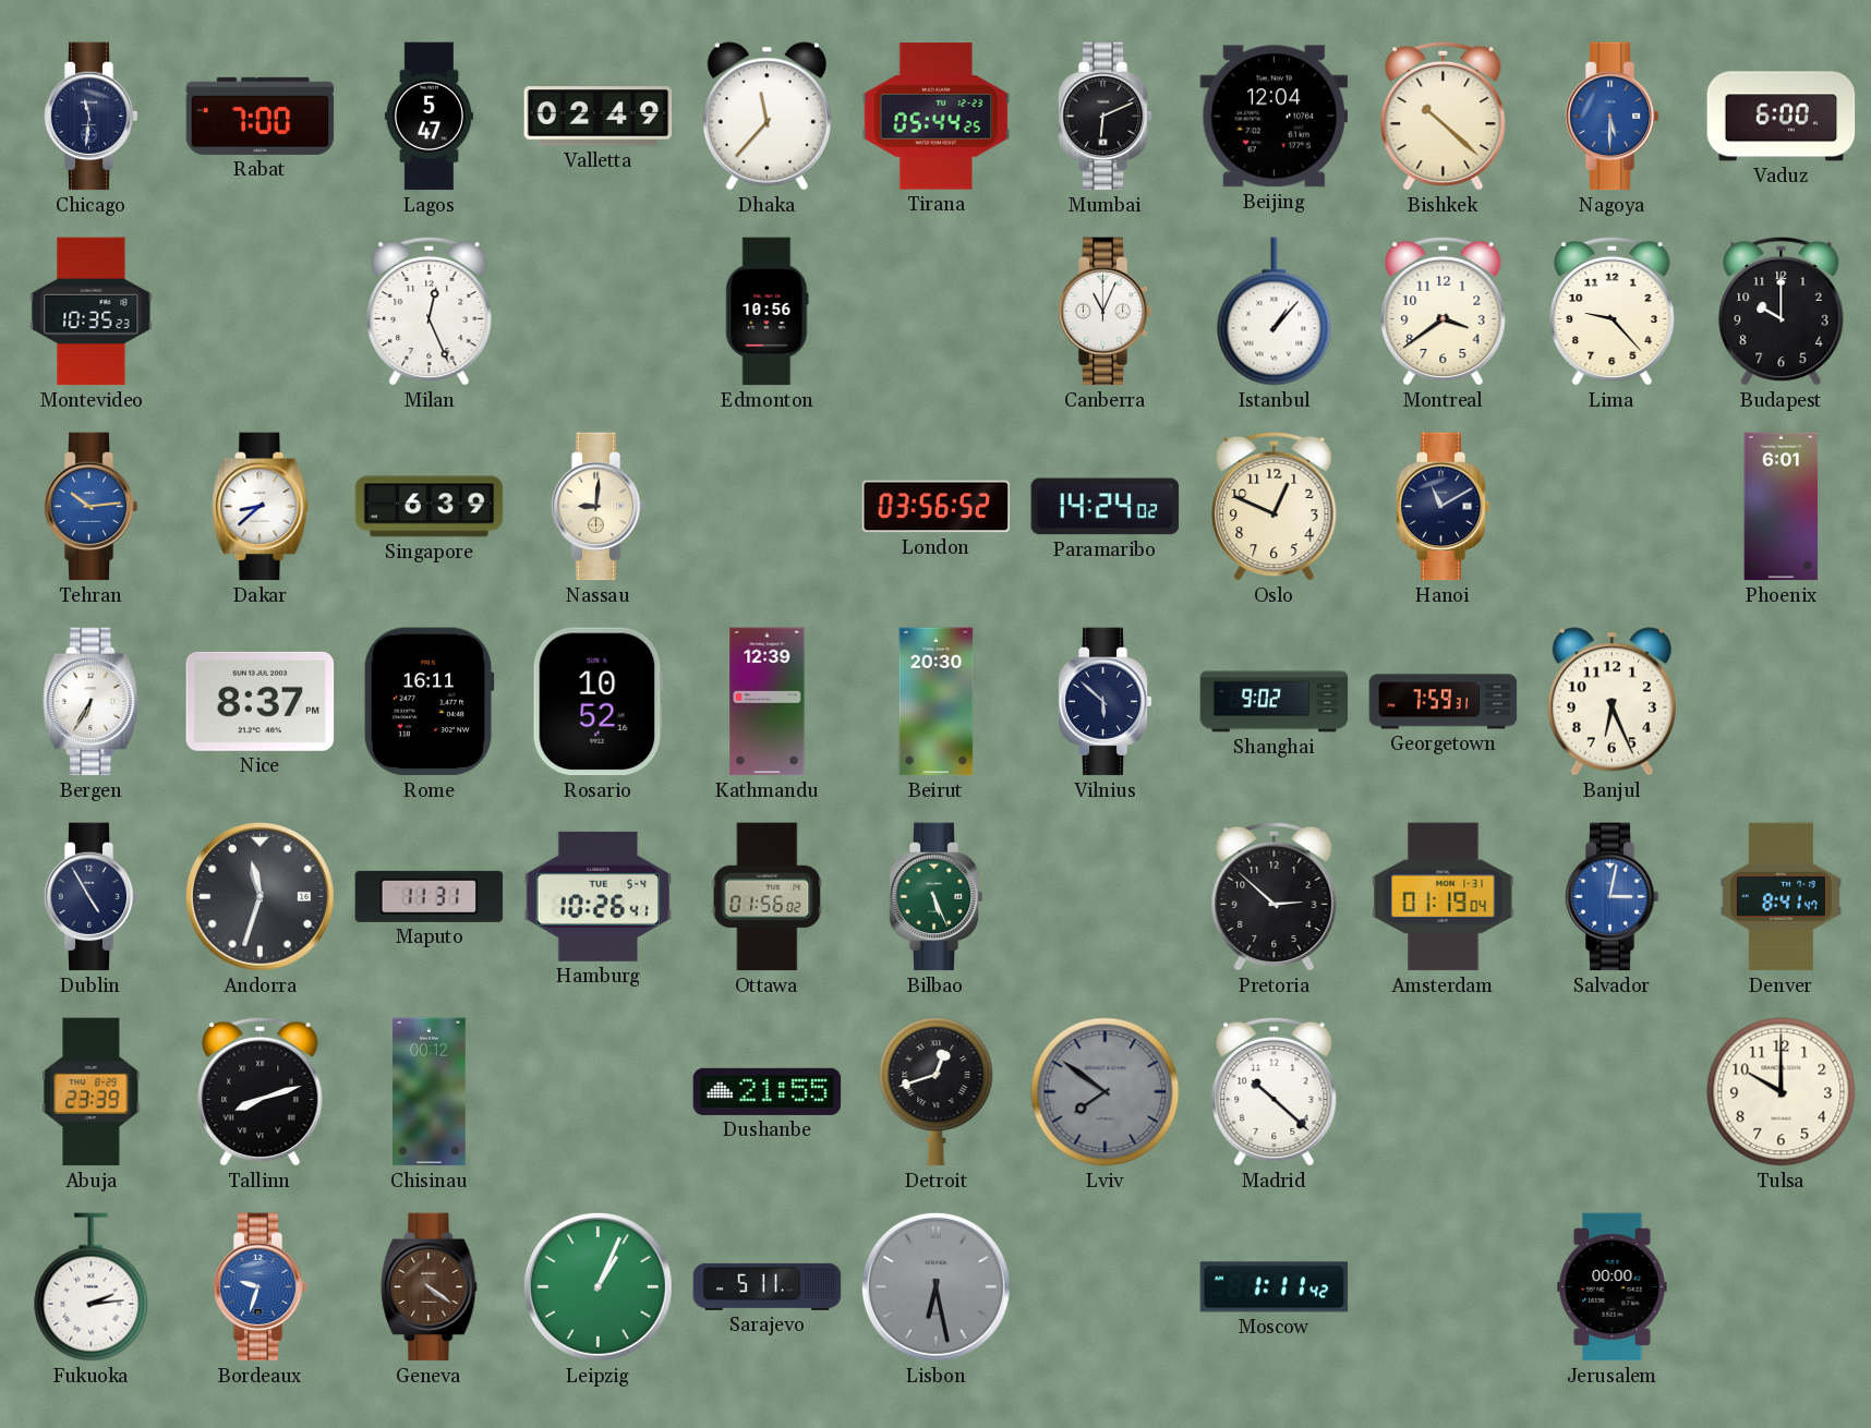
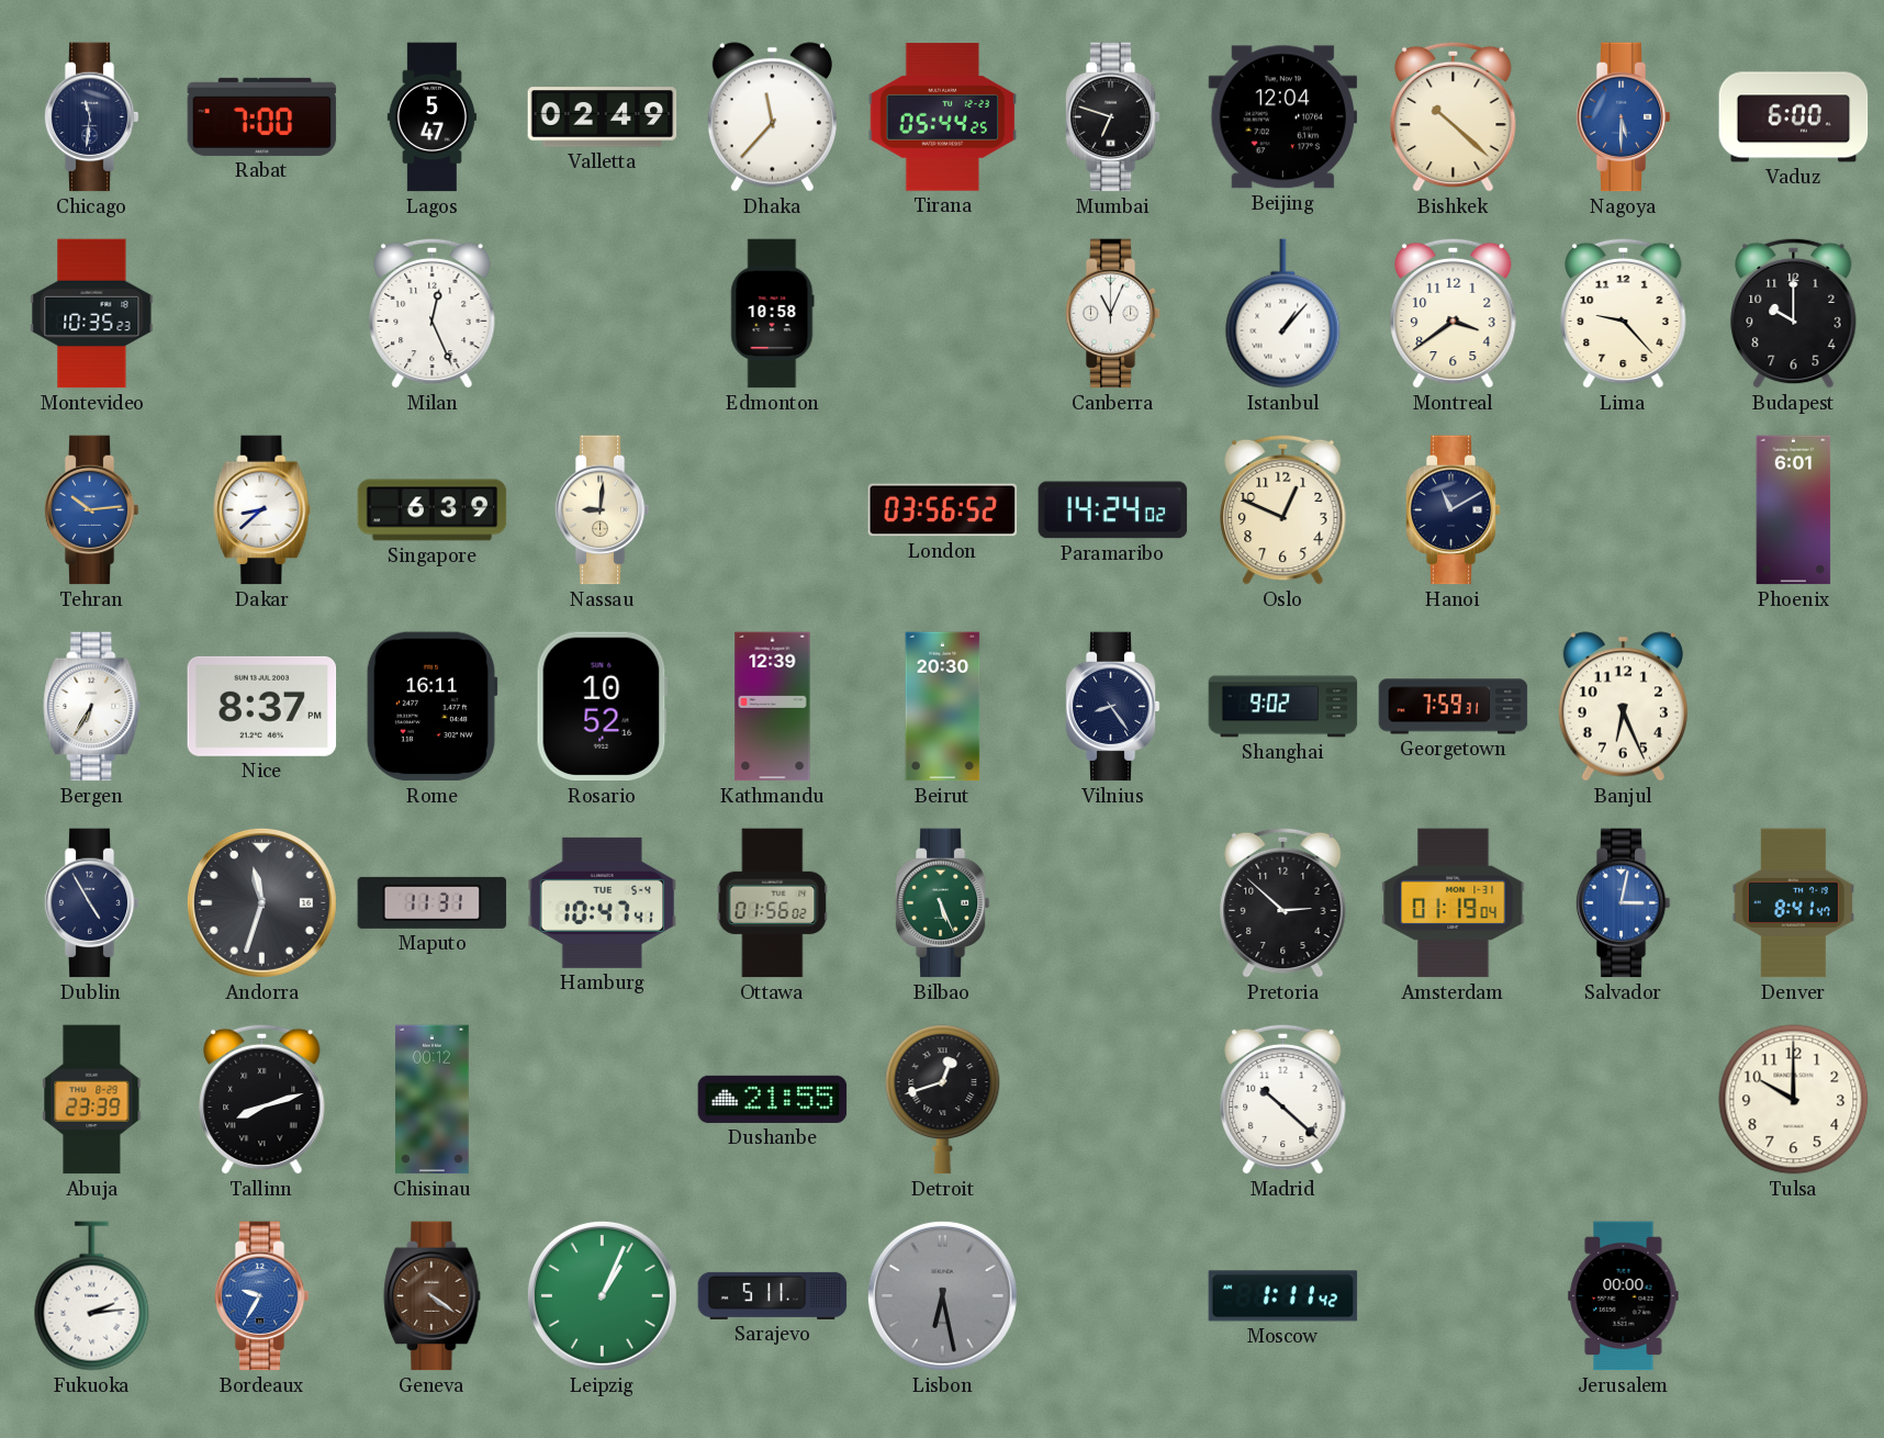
Mumbai: 6:11 -> 6:48
Edmonton: 10:56 -> 10:58
Vilnius: 5:52 -> 8:24
Hamburg: 10:26 -> 10:47
Lviv: 7:51 -> none
Bordeaux: 9:33 -> 9:35
